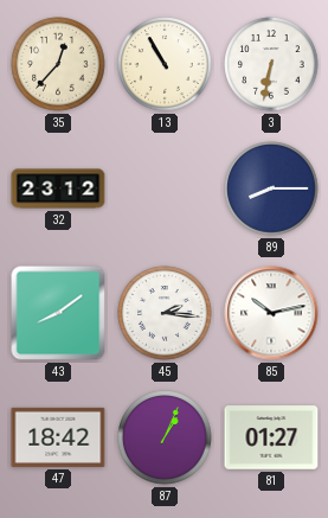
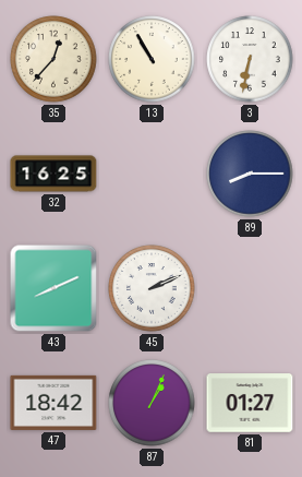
32: 23:12 -> 16:25
43: 8:09 -> 8:11
45: 2:16 -> 2:11
85: 10:13 -> none
